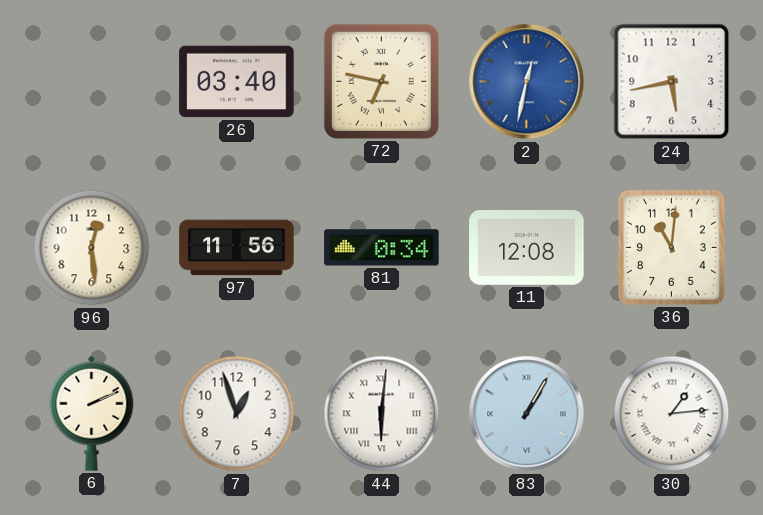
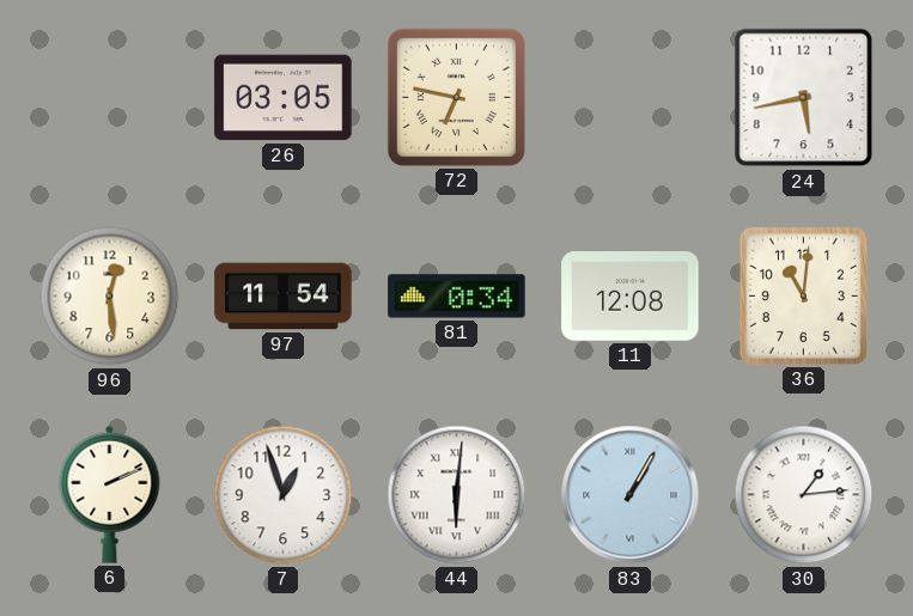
26: 03:40 -> 03:05
2: 12:32 -> none
97: 11:56 -> 11:54
